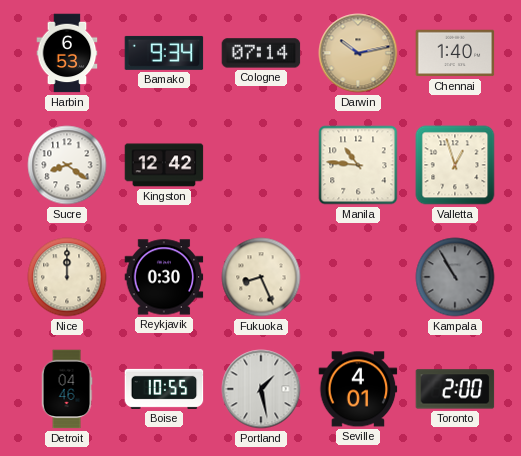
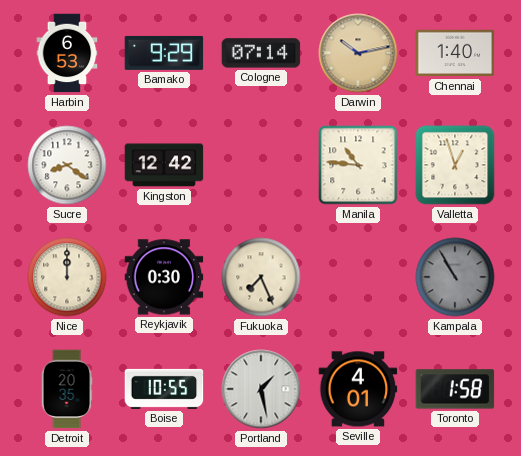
Bamako: 9:34 -> 9:29
Fukuoka: 8:26 -> 7:26
Detroit: 04:46 -> 20:35
Toronto: 2:00 -> 1:58
